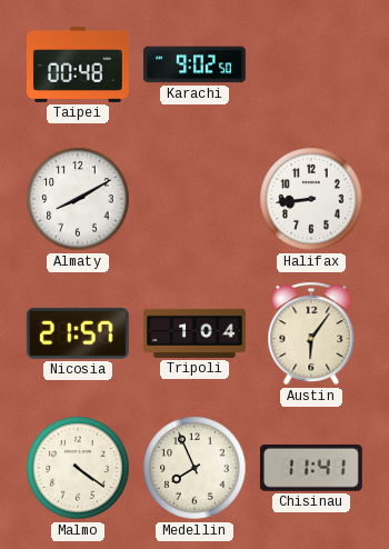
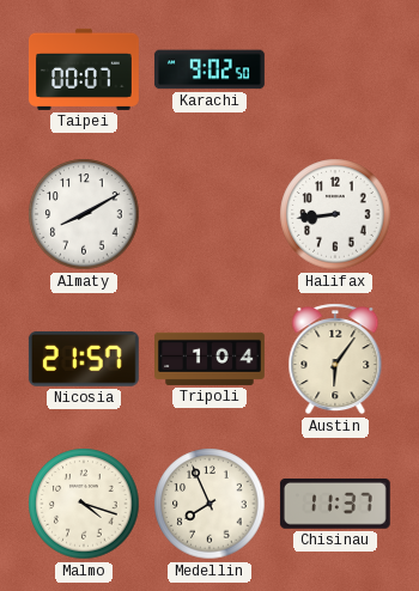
Taipei: 00:48 -> 00:07
Malmo: 4:21 -> 4:18
Chisinau: 11:41 -> 11:37
